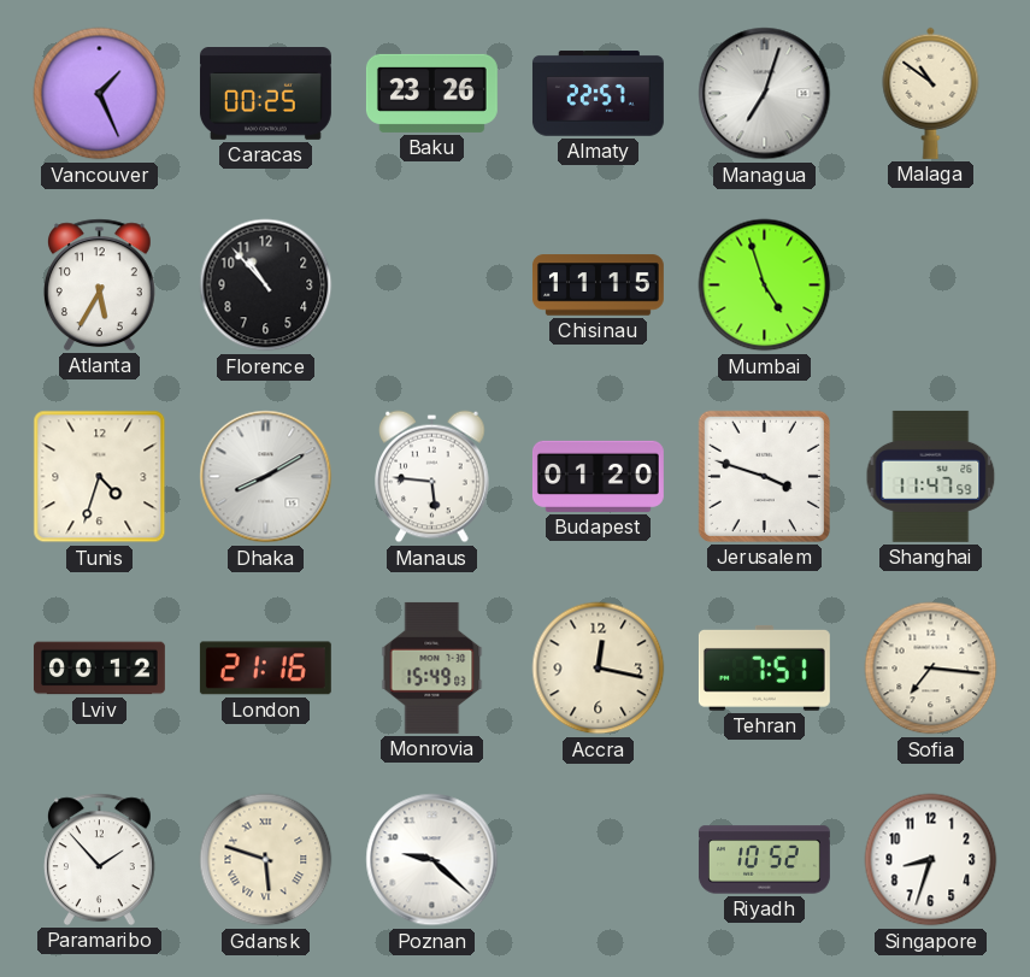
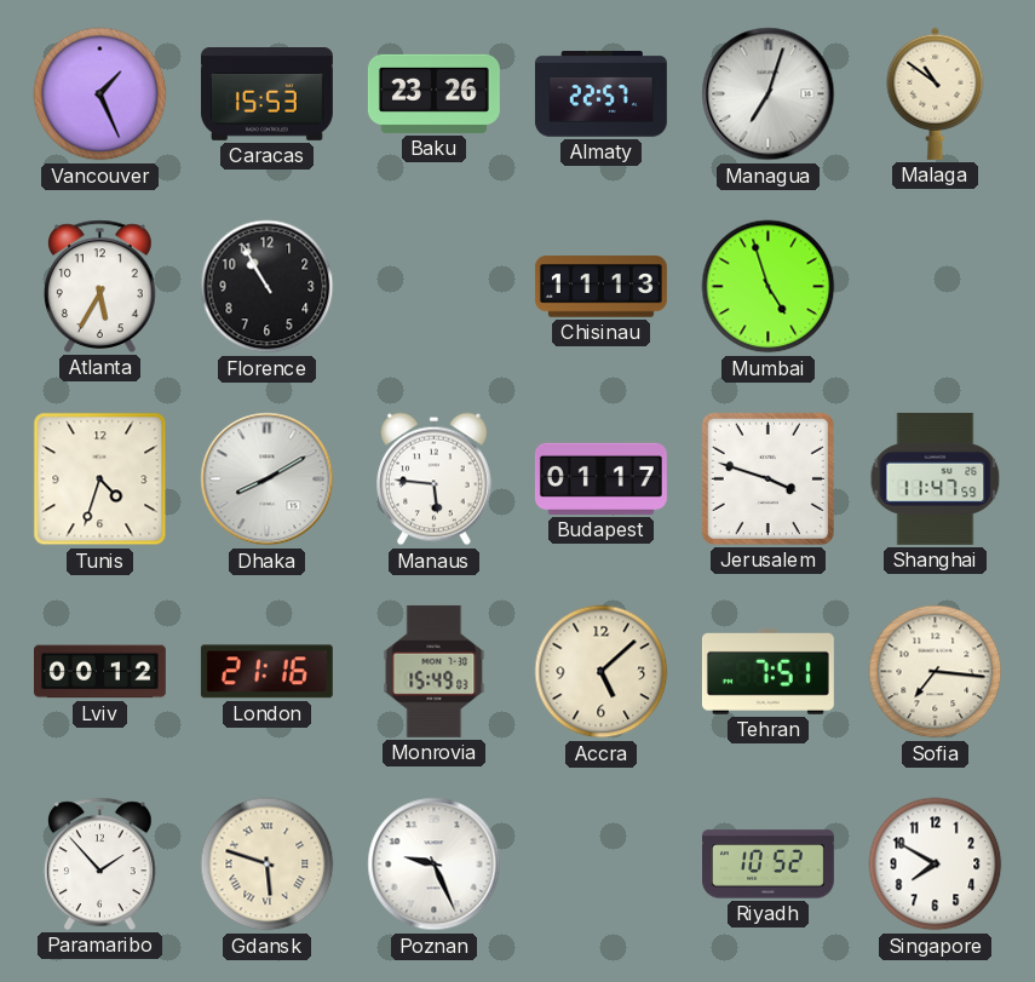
Caracas: 00:25 -> 15:53
Florence: 10:53 -> 10:55
Chisinau: 11:15 -> 11:13
Budapest: 01:20 -> 01:17
Accra: 12:17 -> 5:08
Poznan: 9:22 -> 9:26
Singapore: 8:33 -> 7:50
